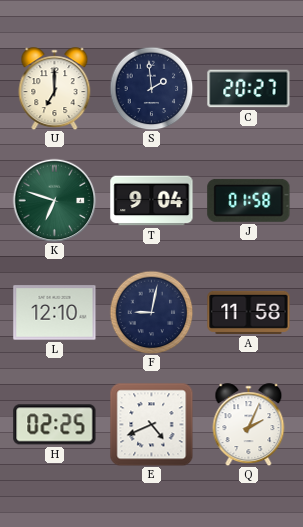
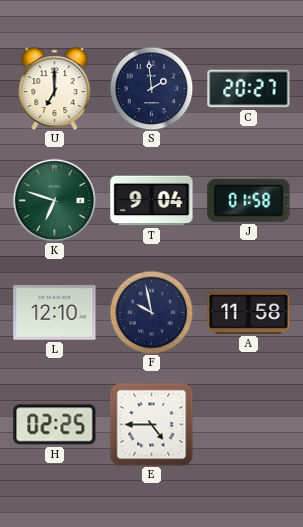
F: 9:02 -> 9:58
E: 4:41 -> 4:45
Q: 2:04 -> none
